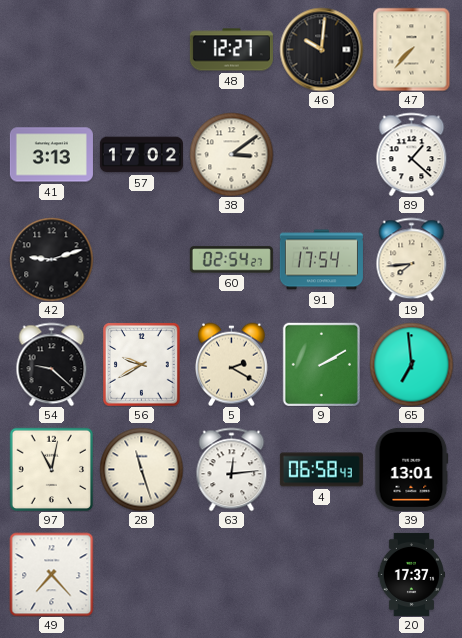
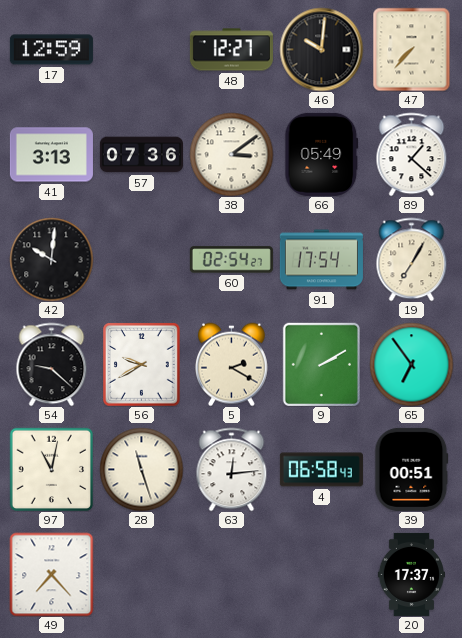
17: none -> 12:59
57: 17:02 -> 07:36
66: none -> 05:49
42: 9:12 -> 10:01
19: 7:44 -> 7:05
65: 6:59 -> 6:54
39: 13:01 -> 00:51
